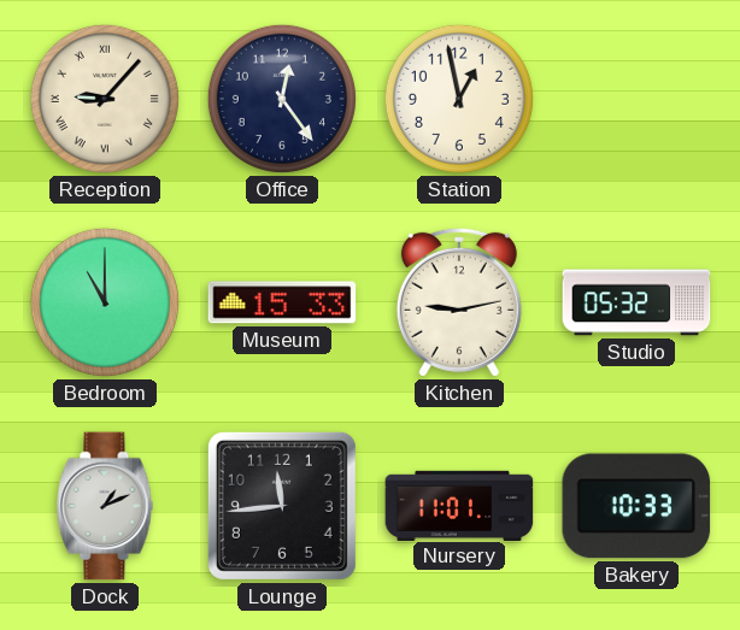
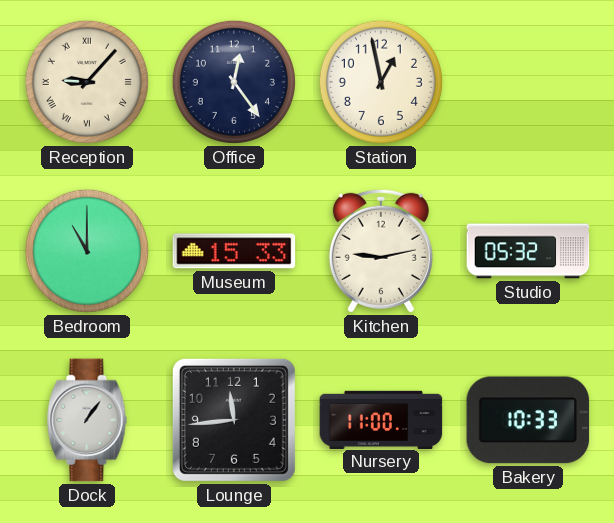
Dock: 1:11 -> 1:06
Nursery: 11:01 -> 11:00
